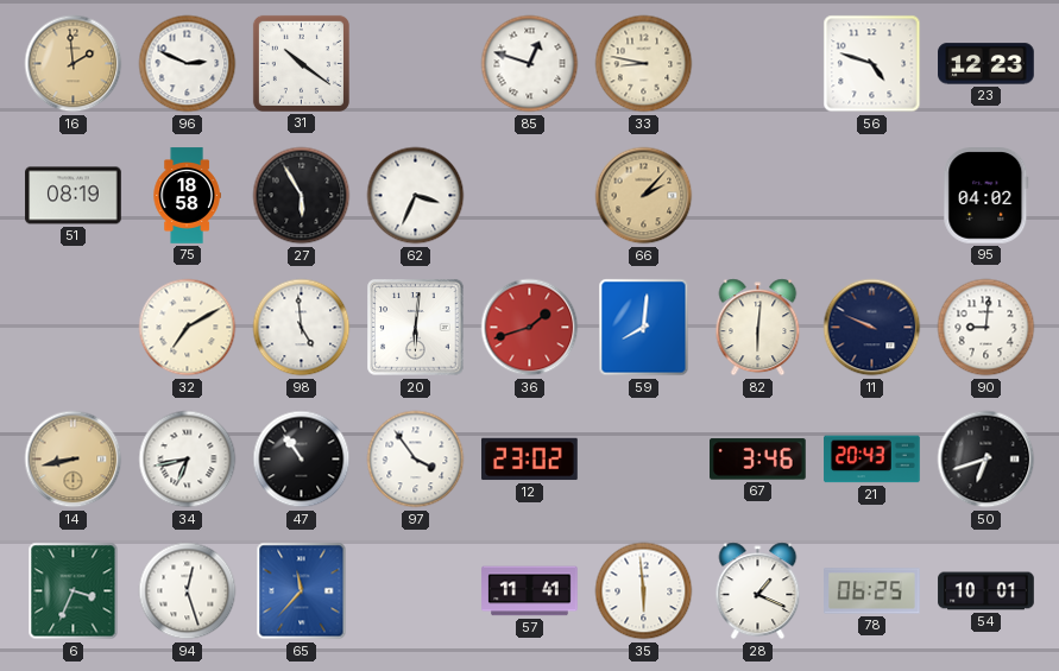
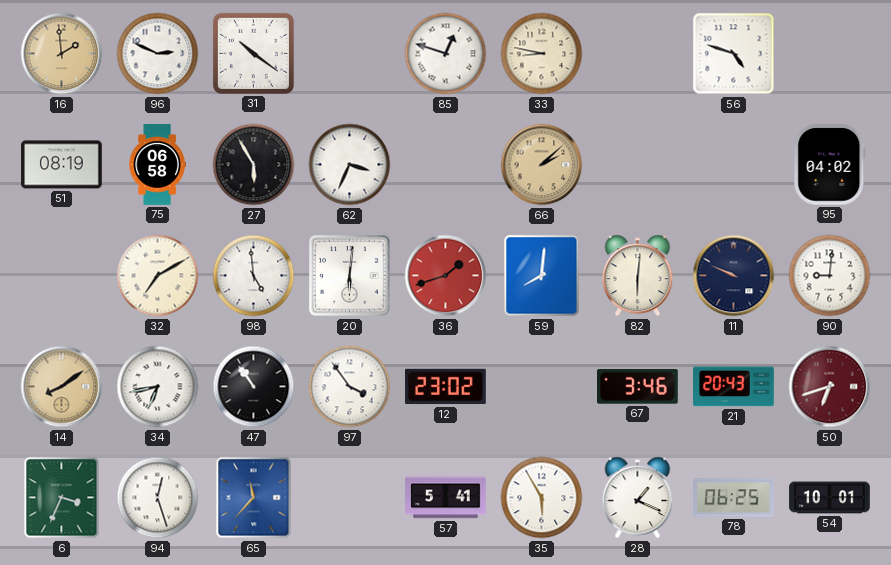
23: 12:23 -> none
75: 18:58 -> 06:58
66: 2:07 -> 2:08
14: 8:43 -> 8:09
50 dial: black -> burgundy
57: 11:41 -> 5:41
35: 5:59 -> 5:55
